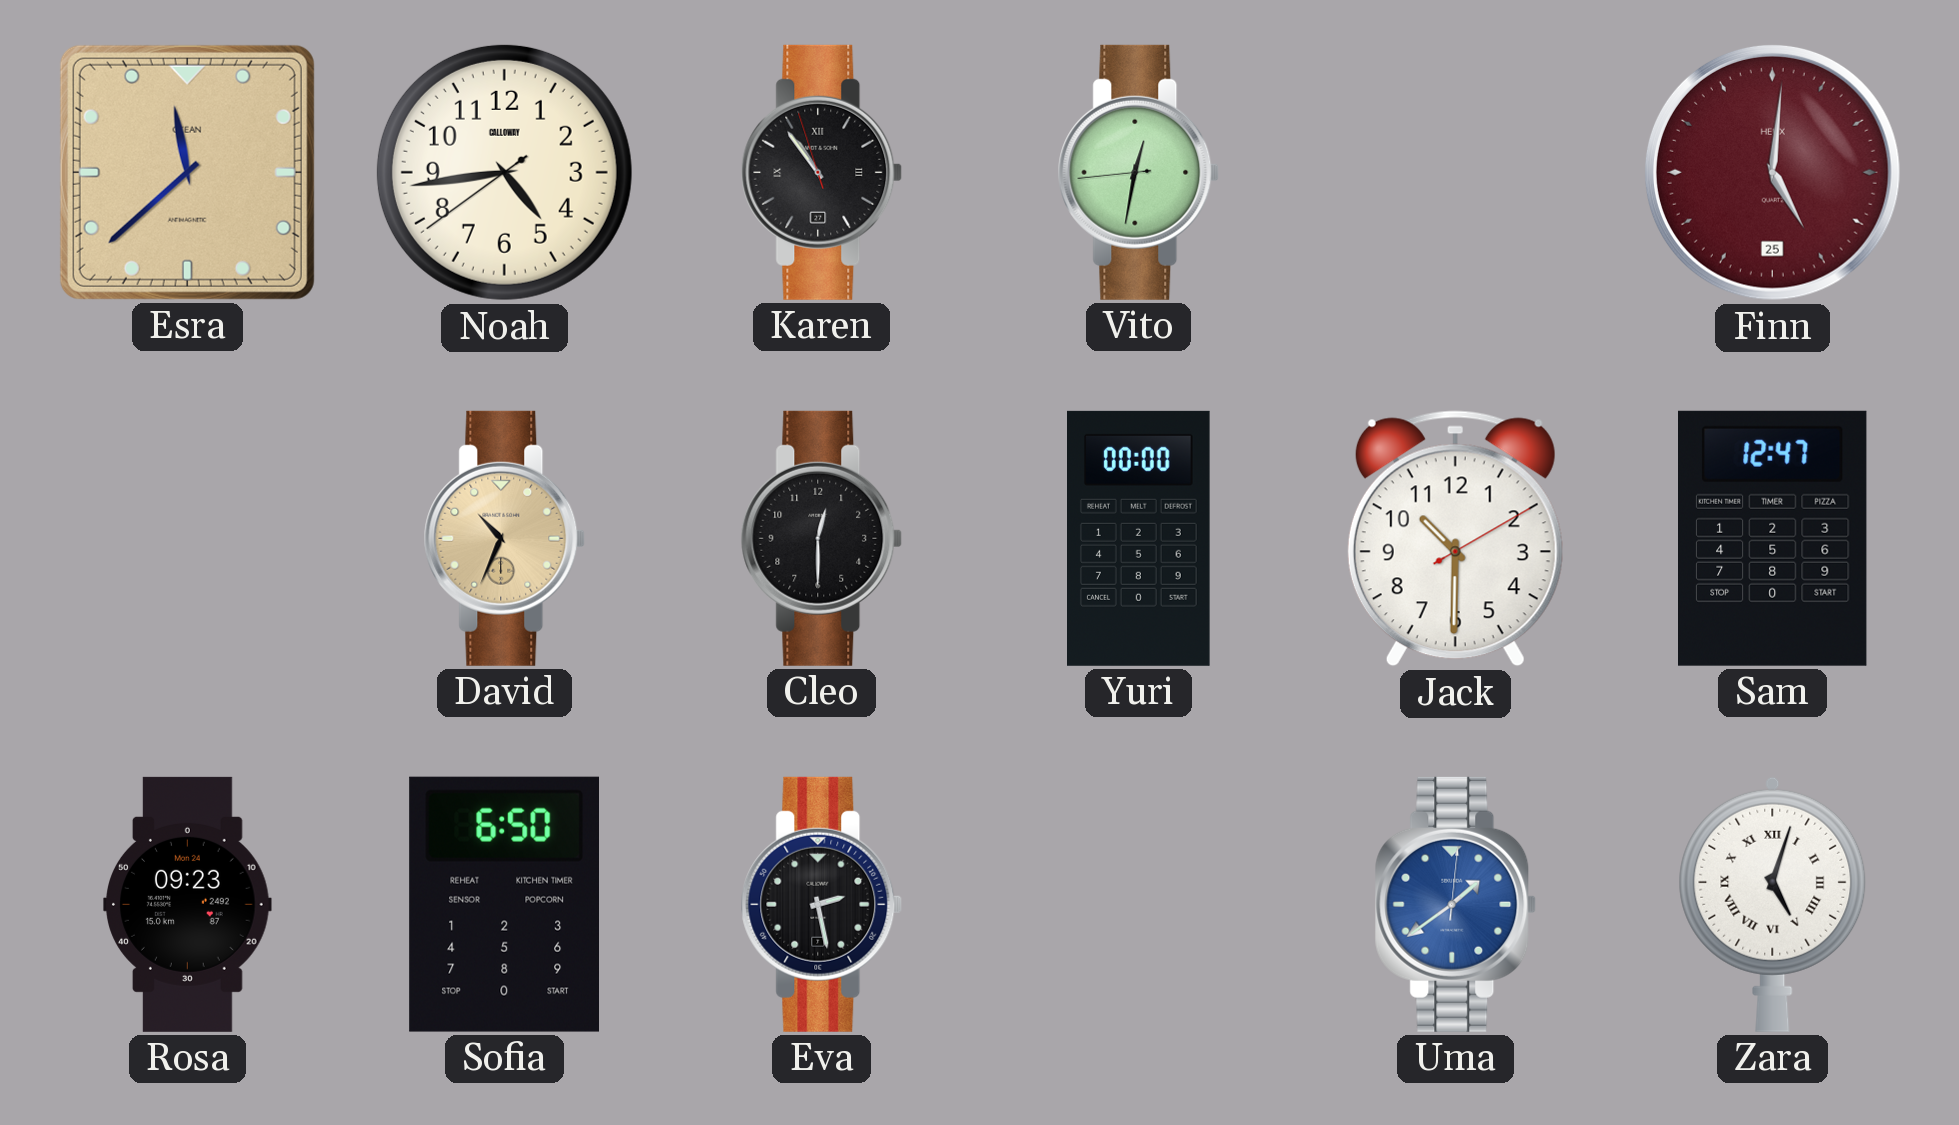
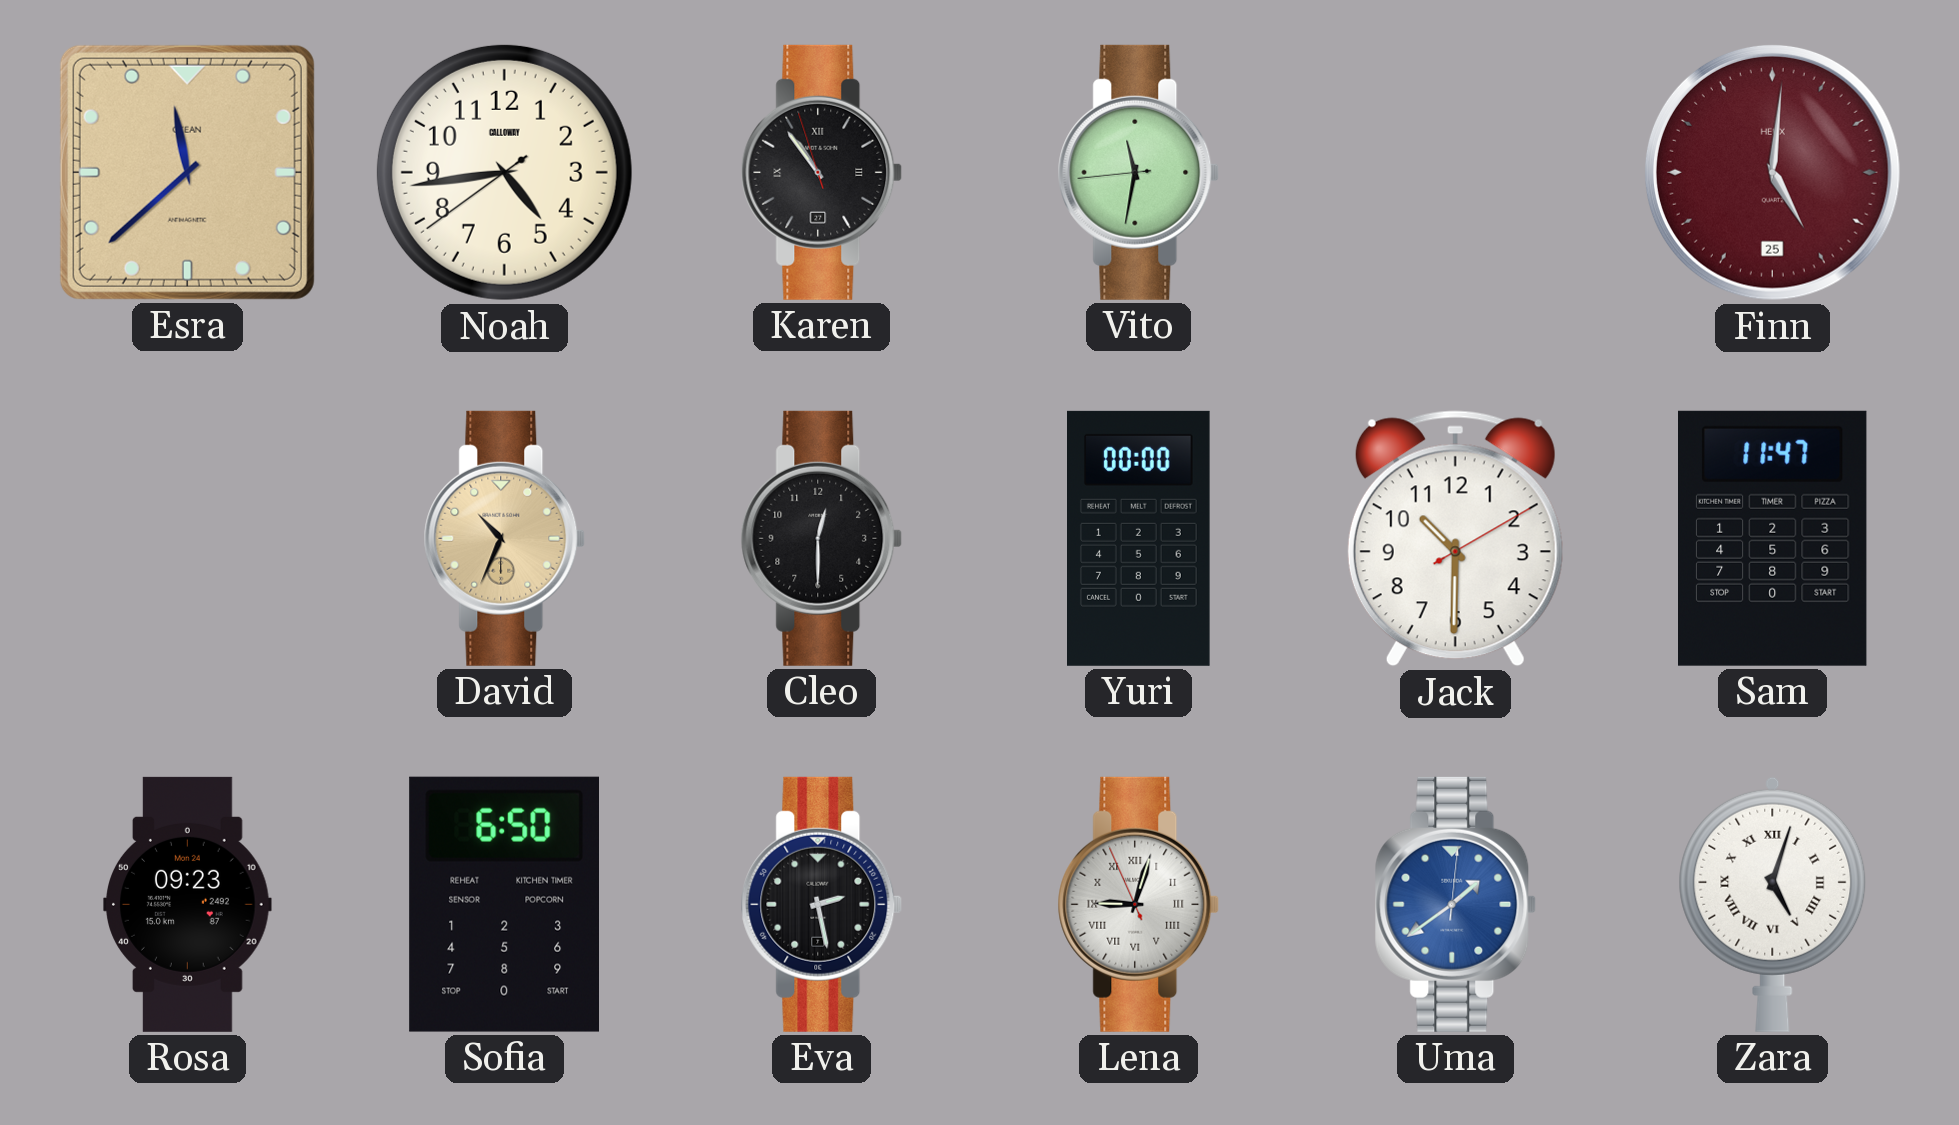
Vito: 12:31 -> 11:31
Sam: 12:47 -> 11:47
Lena: none -> 9:02
